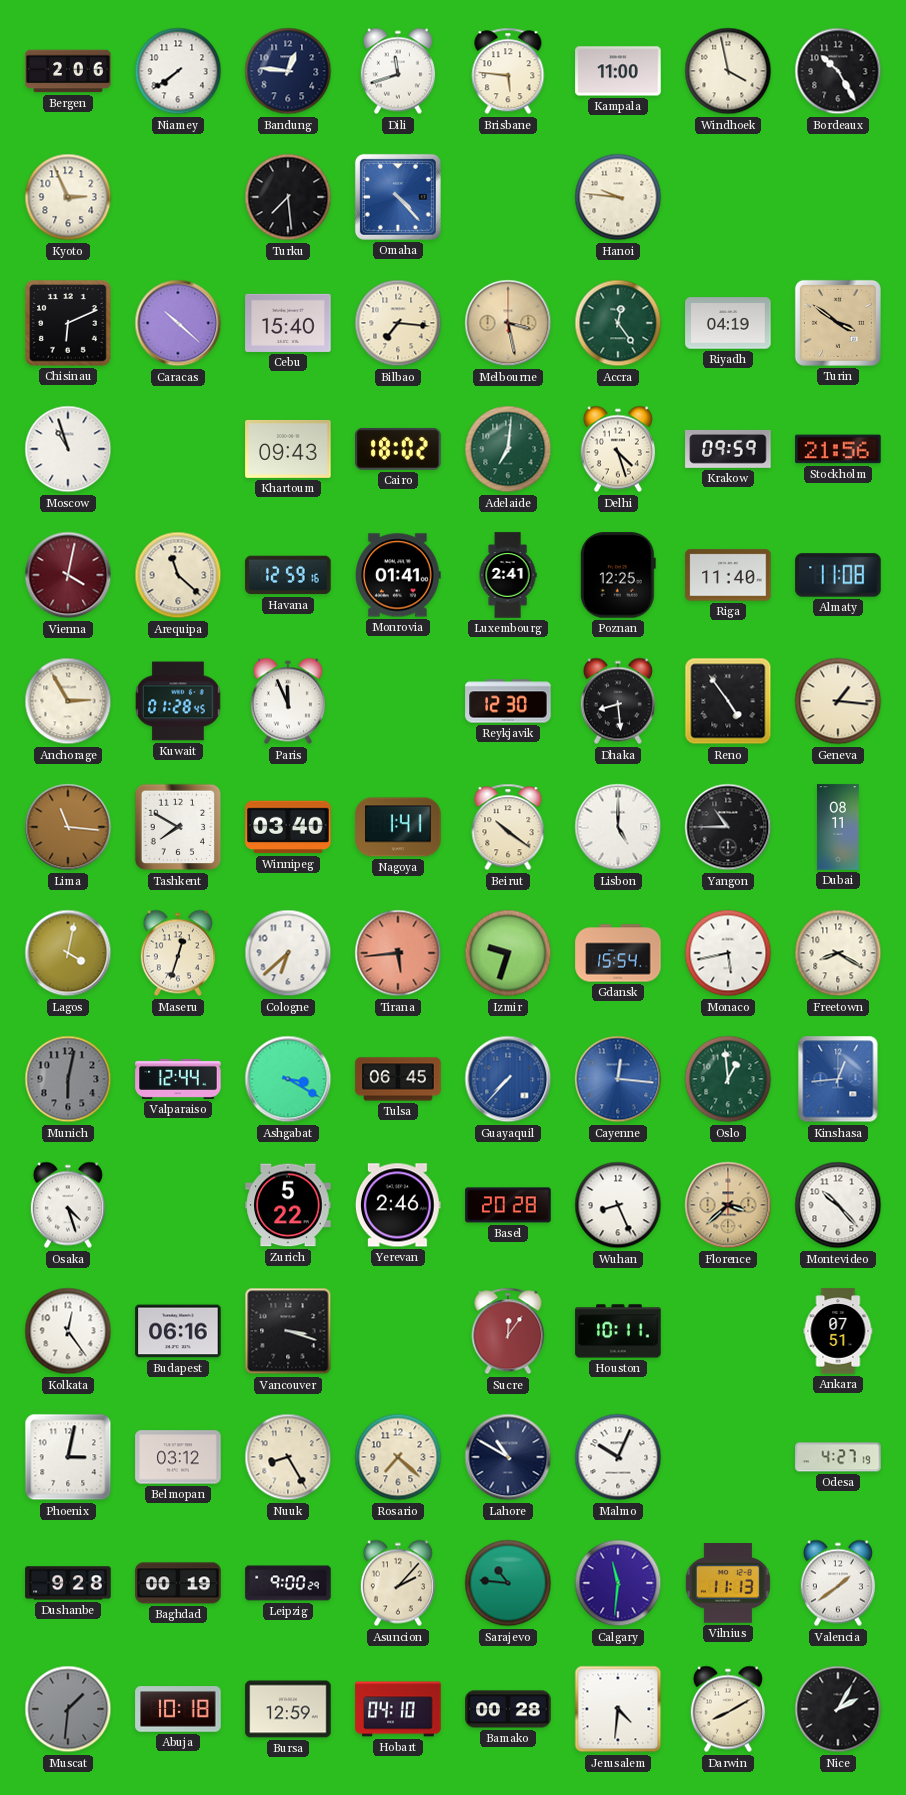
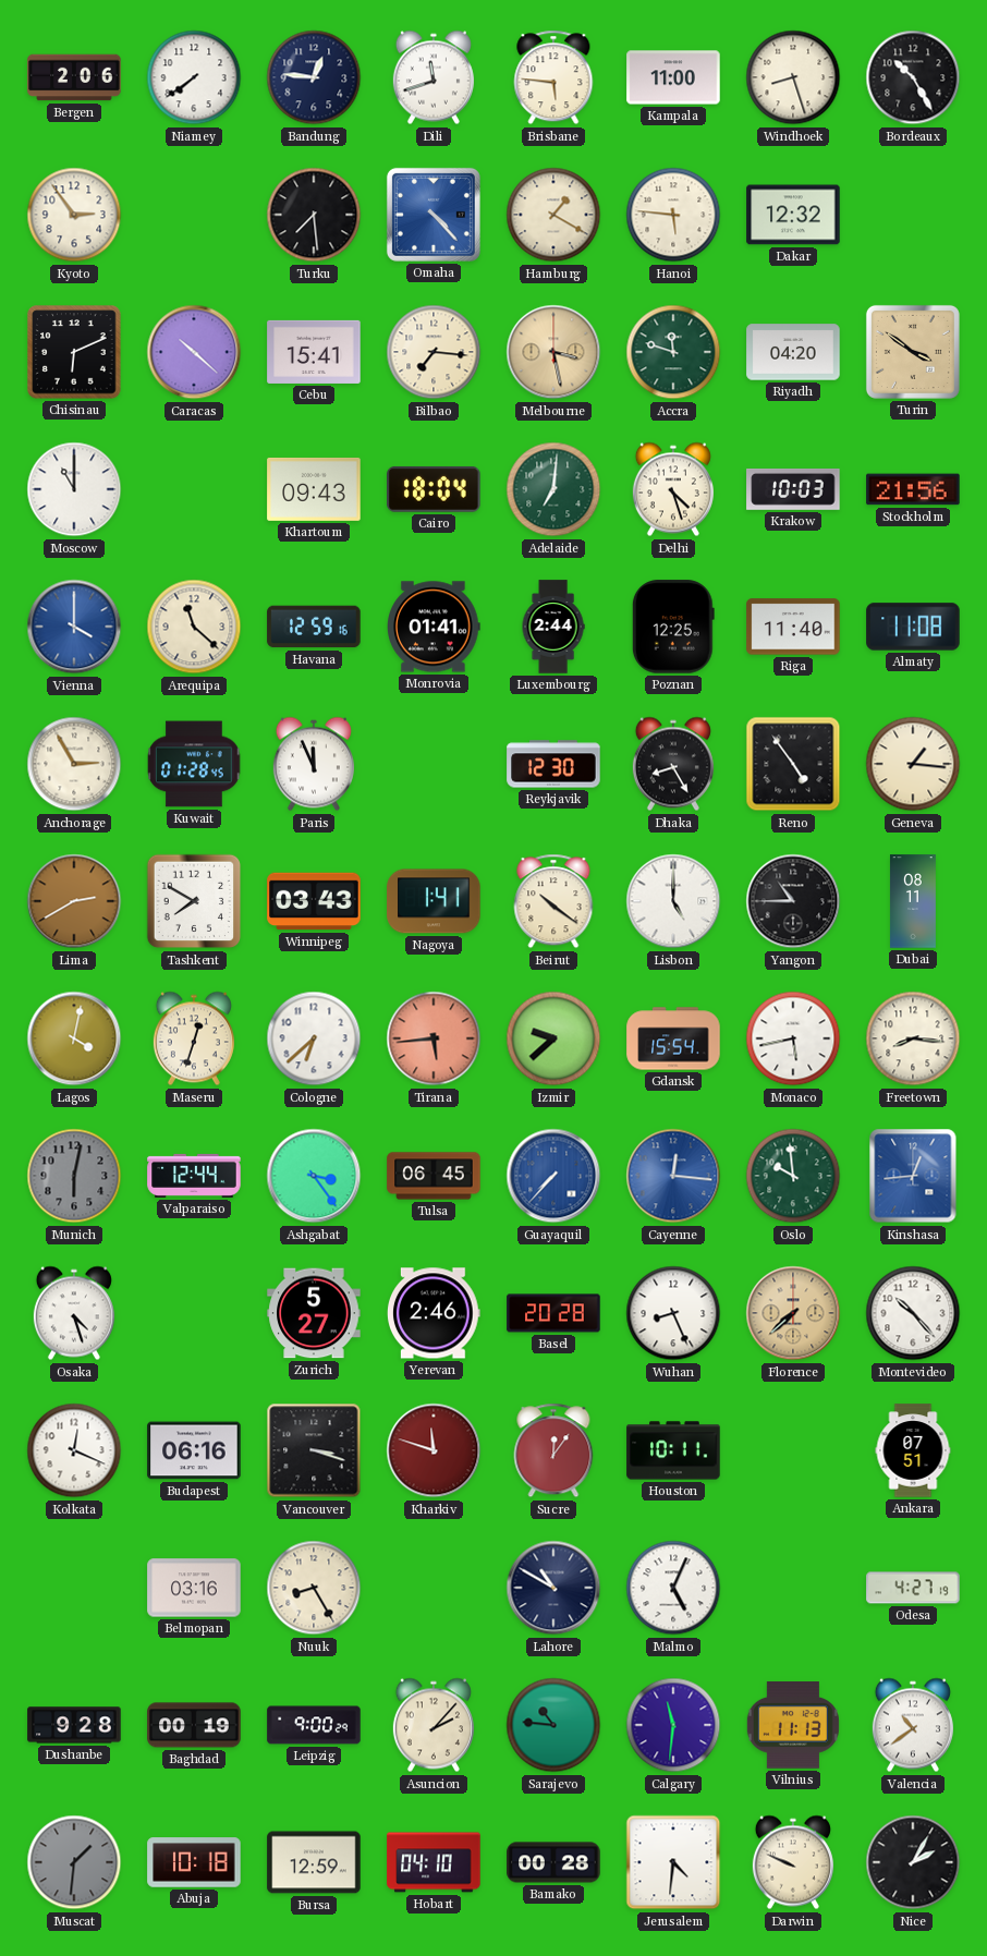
Windhoek: 3:58 -> 8:27
Kyoto: 2:56 -> 2:54
Hamburg: none -> 1:20
Hanoi: 9:46 -> 5:46
Dakar: none -> 12:32
Cebu: 15:40 -> 15:41
Accra: 12:24 -> 11:48
Riyadh: 04:19 -> 04:20
Moscow: 10:57 -> 11:00
Cairo: 18:02 -> 18:04
Krakow: 09:59 -> 10:03
Vienna: 4:02 -> 4:00
Vienna dial: burgundy -> blue
Luxembourg: 2:41 -> 2:44
Dhaka: 8:29 -> 8:25
Lima: 11:16 -> 2:40
Winnipeg: 03:40 -> 03:43
Izmir: 9:33 -> 9:38
Freetown: 8:20 -> 8:16
Ashgabat: 3:20 -> 3:24
Oslo: 12:59 -> 9:59
Zurich: 5:22 -> 5:27
Florence: 3:38 -> 7:38
Kolkata: 12:24 -> 12:19
Kharkiv: none -> 11:48
Phoenix: 3:02 -> none
Belmopan: 03:12 -> 03:16
Rosario: 7:22 -> none
Malmo: 10:04 -> 5:04
Valencia: 1:39 -> 10:39
Darwin: 8:10 -> 9:49
